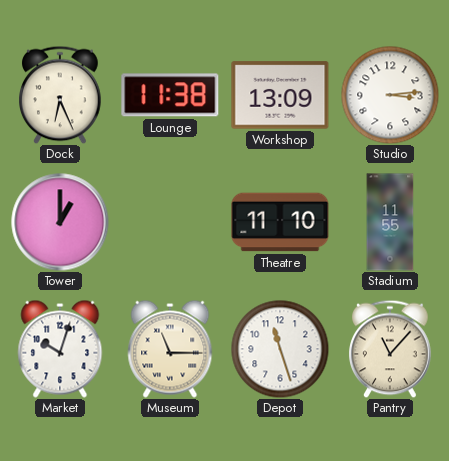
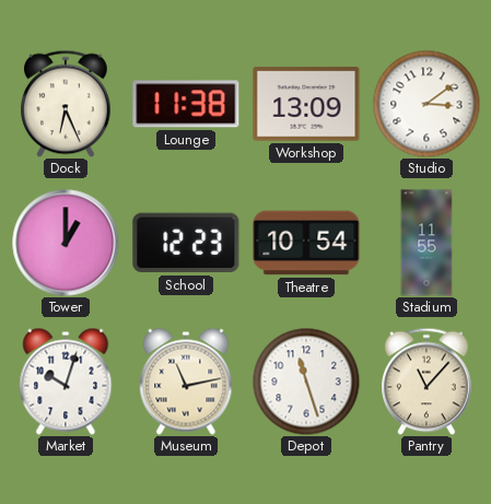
Studio: 3:14 -> 3:09
School: none -> 12:23
Theatre: 11:10 -> 10:54
Museum: 11:15 -> 11:13
